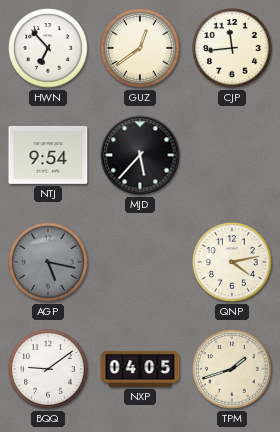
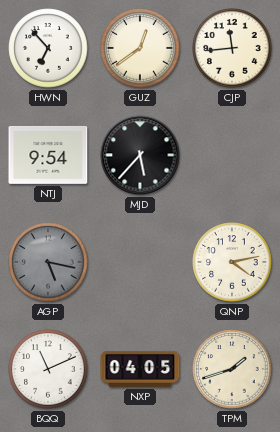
BQQ: 9:09 -> 11:11
